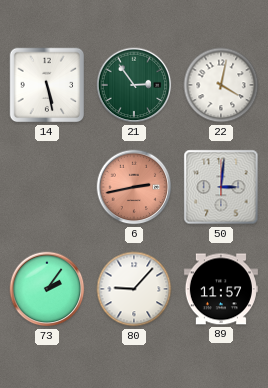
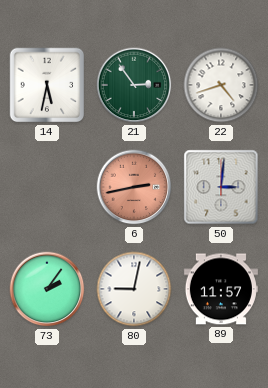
14: 5:28 -> 5:32
22: 4:02 -> 4:42
80: 9:07 -> 9:02
